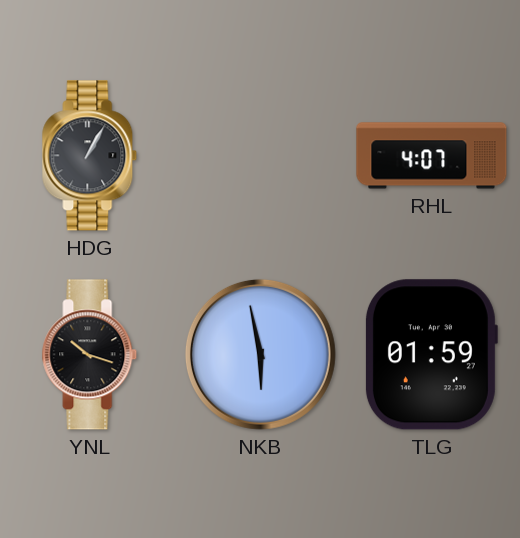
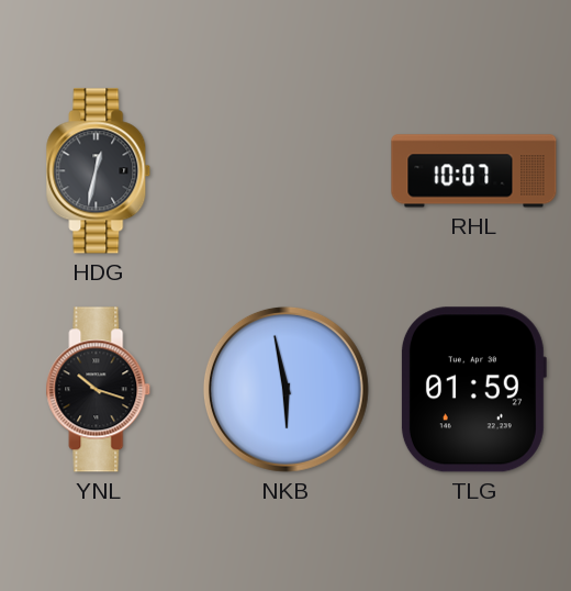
HDG: 1:05 -> 12:32
RHL: 4:07 -> 10:07
